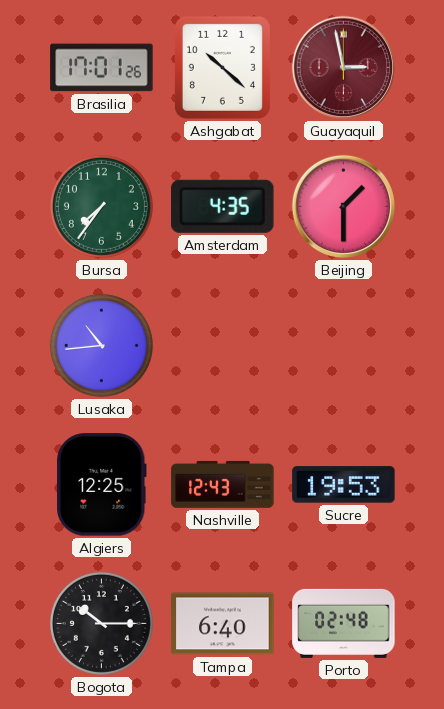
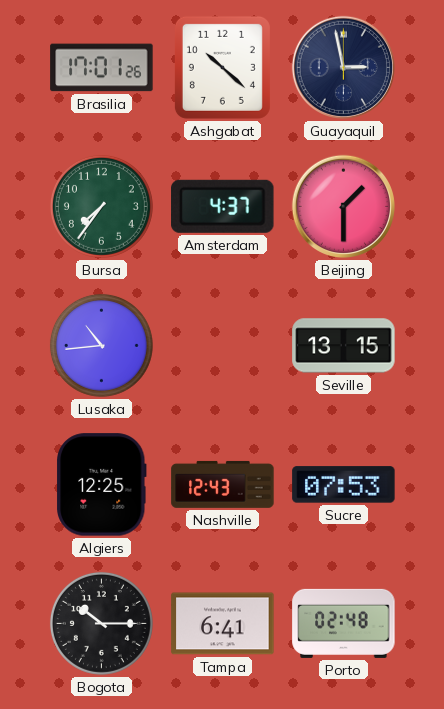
Guayaquil dial: burgundy -> navy
Amsterdam: 4:35 -> 4:37
Seville: none -> 13:15
Sucre: 19:53 -> 07:53
Tampa: 6:40 -> 6:41
